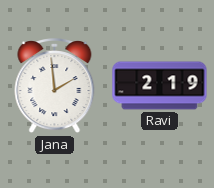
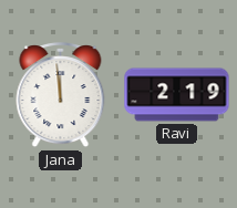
Jana: 1:59 -> 11:59
